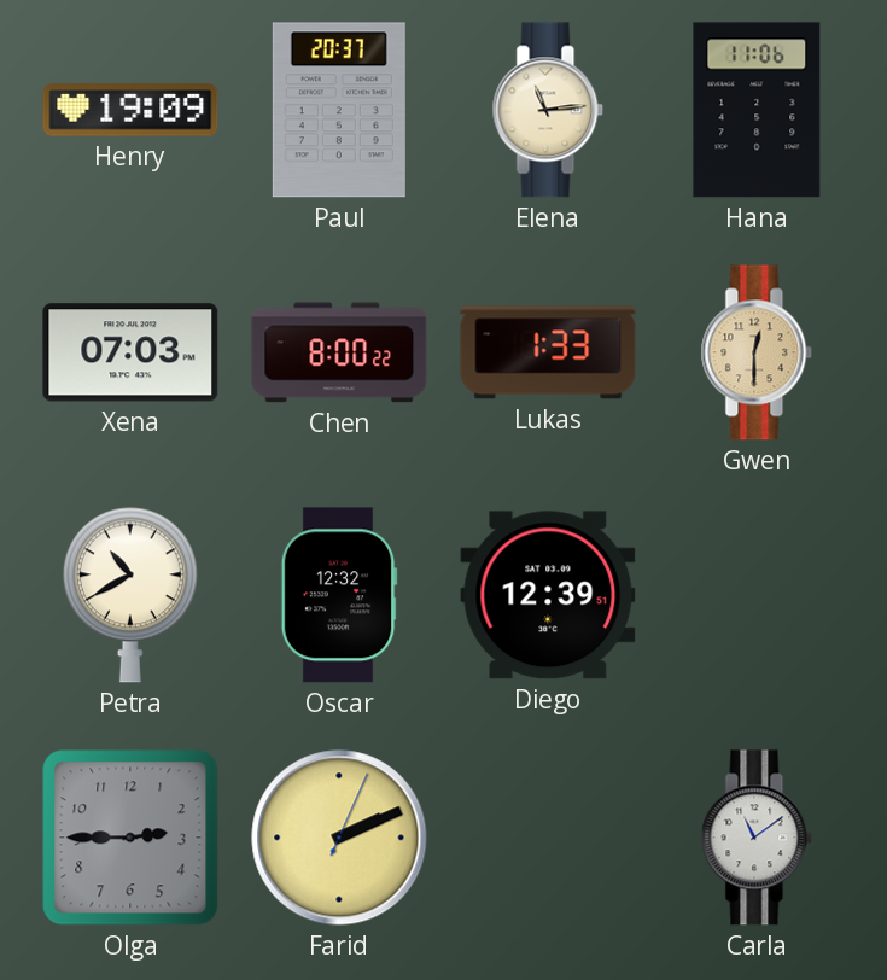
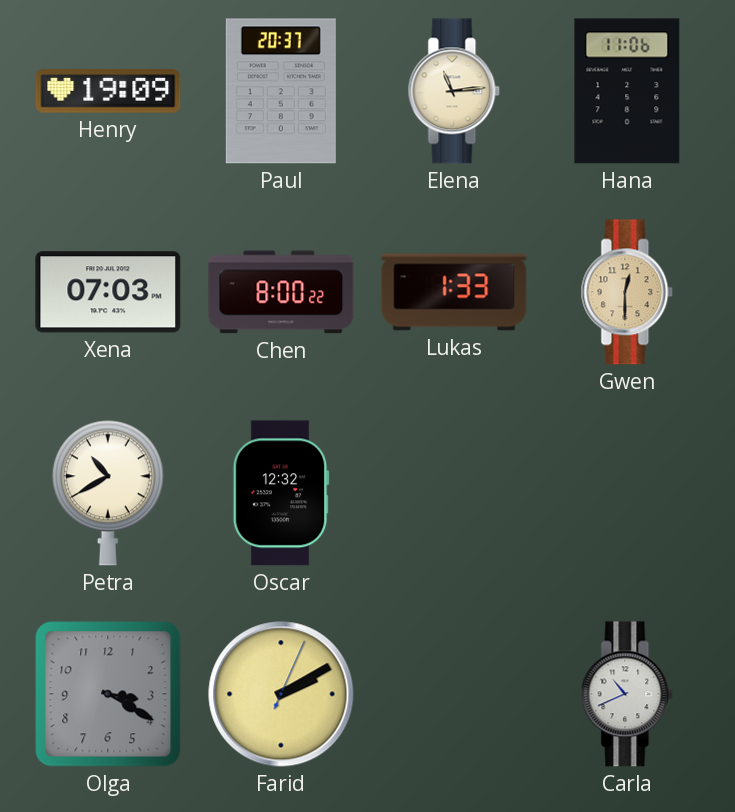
Diego: 12:39 -> none
Olga: 2:45 -> 3:20
Farid: 2:11 -> 2:10
Carla: 11:09 -> 10:41
